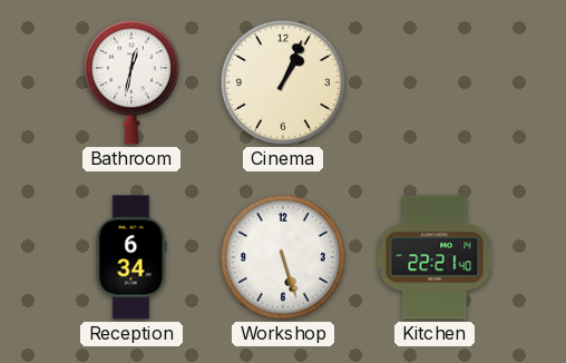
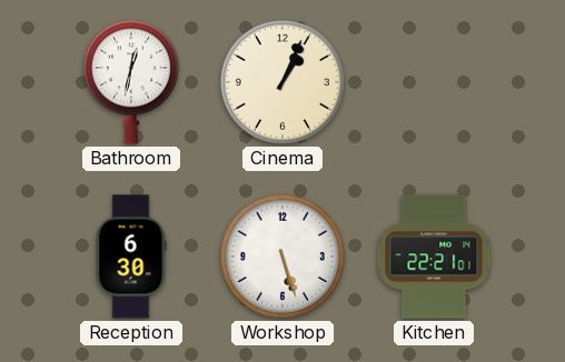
Reception: 6:34 -> 6:30
Kitchen: 22:21:40 -> 22:21:01
